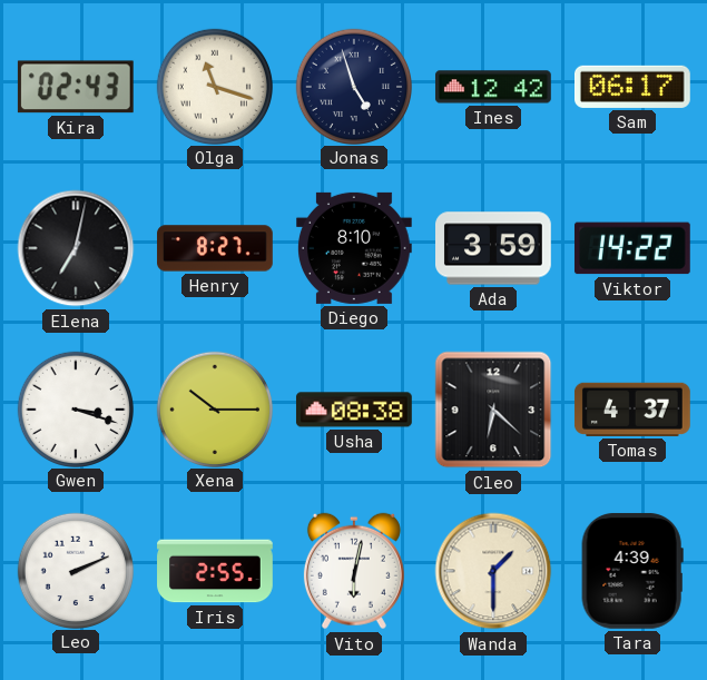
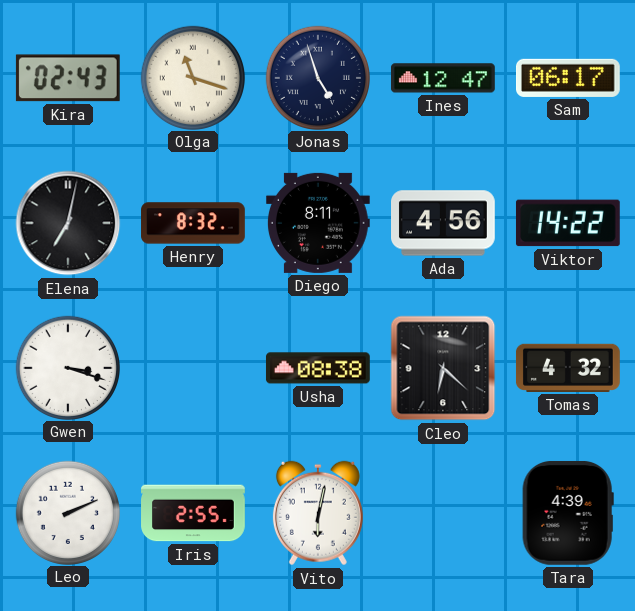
Ines: 12:42 -> 12:47
Henry: 8:27 -> 8:32
Diego: 8:10 -> 8:11
Ada: 3:59 -> 4:56
Xena: 10:15 -> none
Tomas: 4:37 -> 4:32
Wanda: 1:30 -> none
